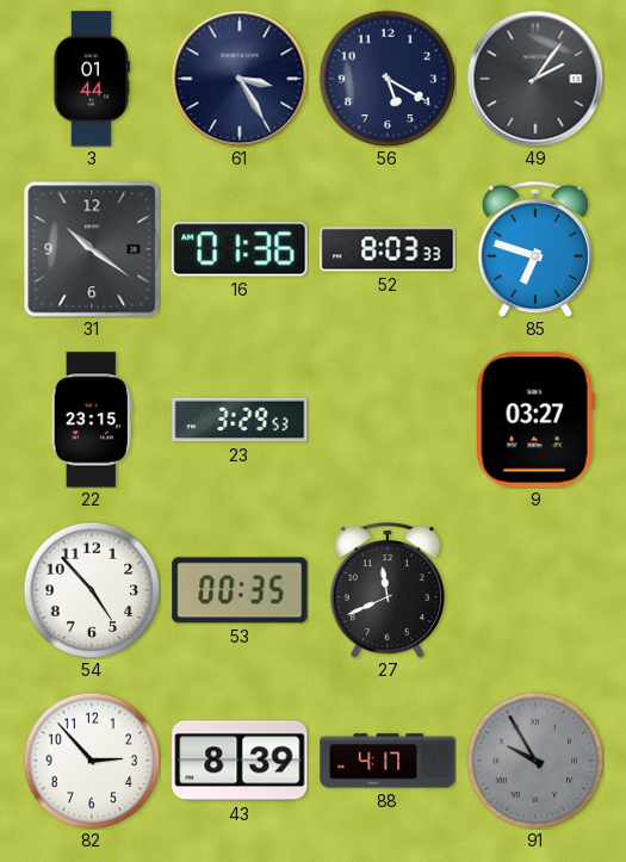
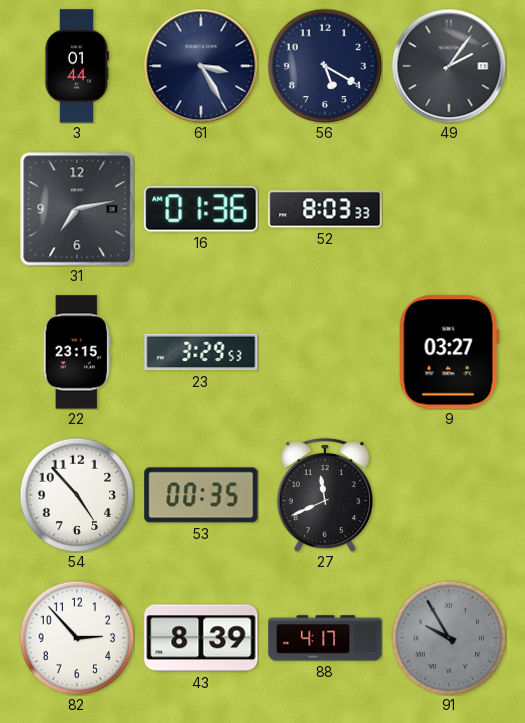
31: 10:21 -> 7:13
85: 6:48 -> none
